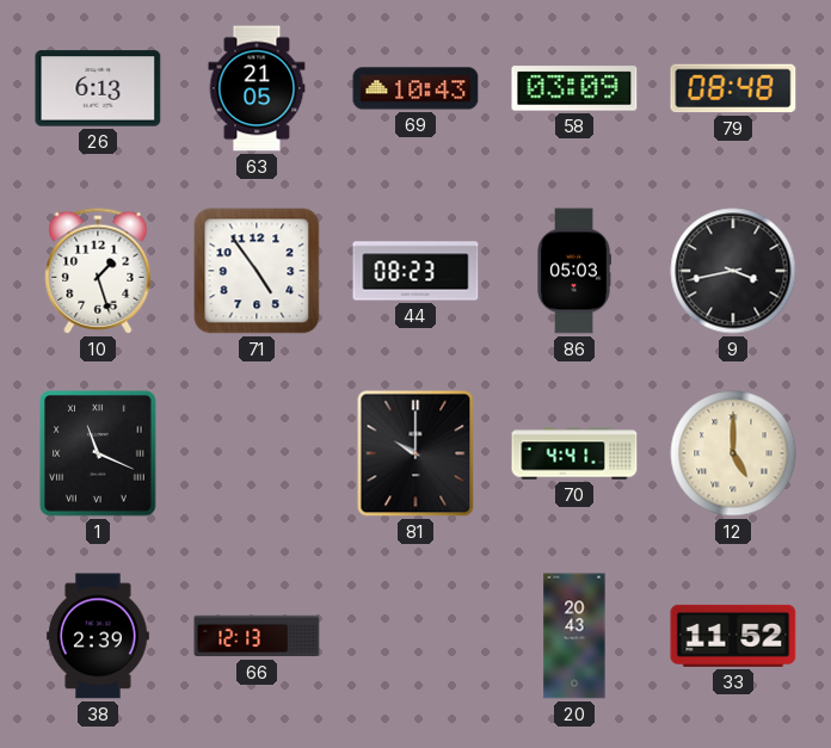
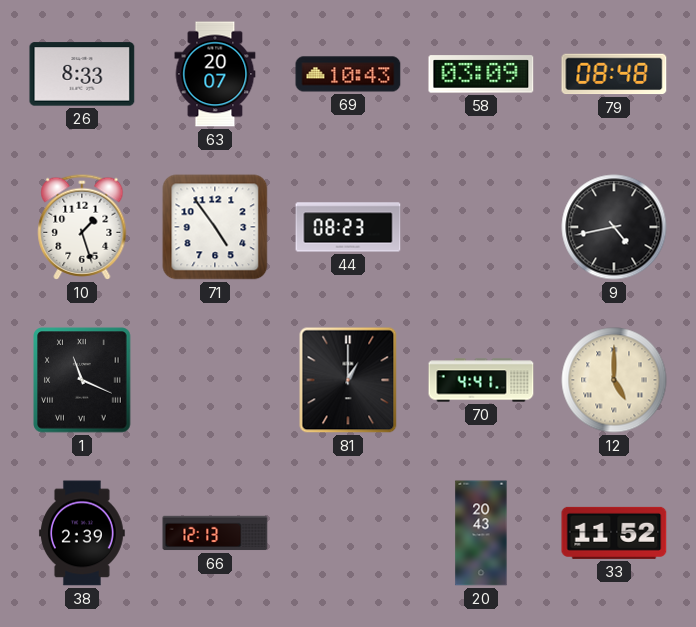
26: 6:13 -> 8:33
63: 21:05 -> 20:07
86: 05:03 -> none
9: 3:43 -> 4:43
81: 10:00 -> 1:00
